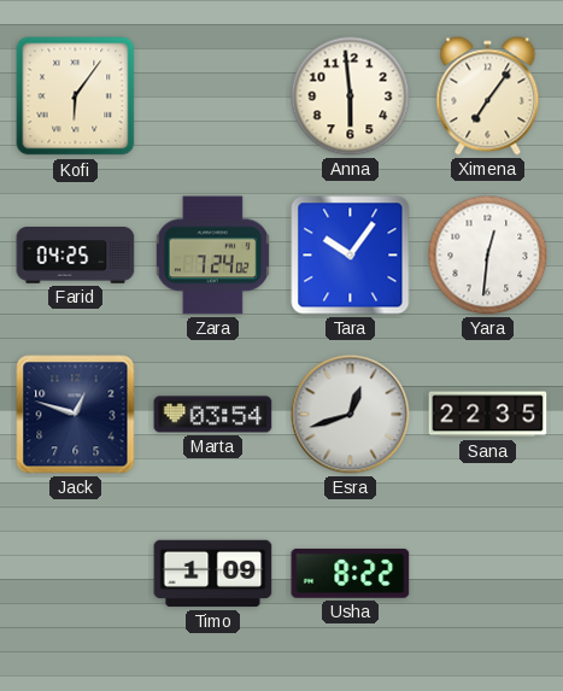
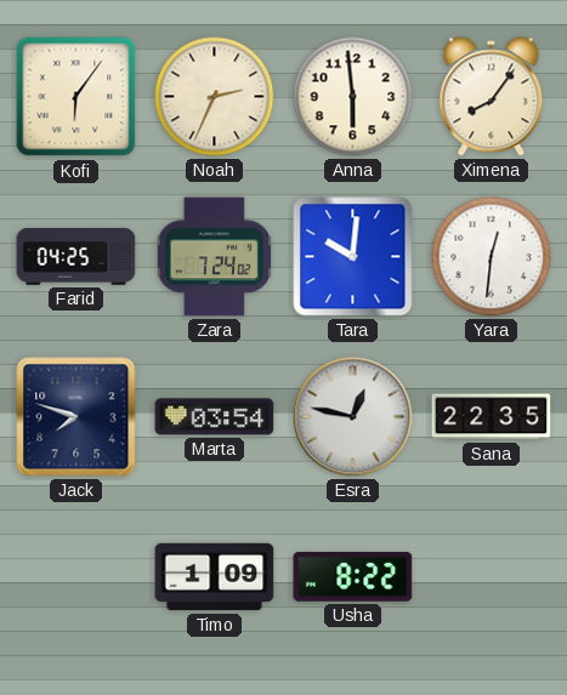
Noah: none -> 2:34
Ximena: 7:06 -> 8:06
Tara: 10:06 -> 10:01
Jack: 12:48 -> 7:48
Esra: 12:42 -> 12:47
